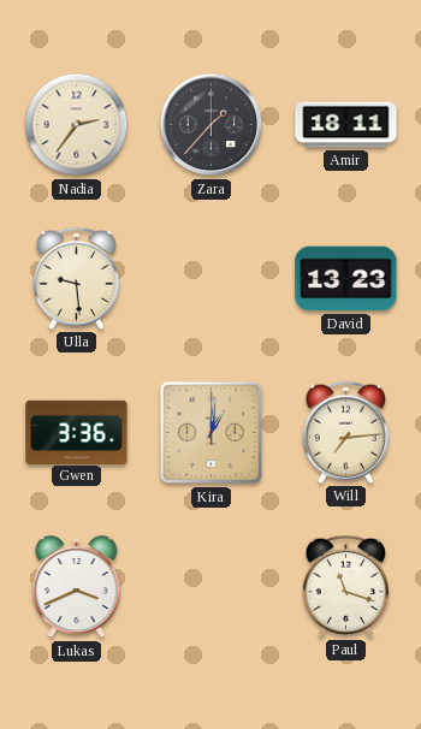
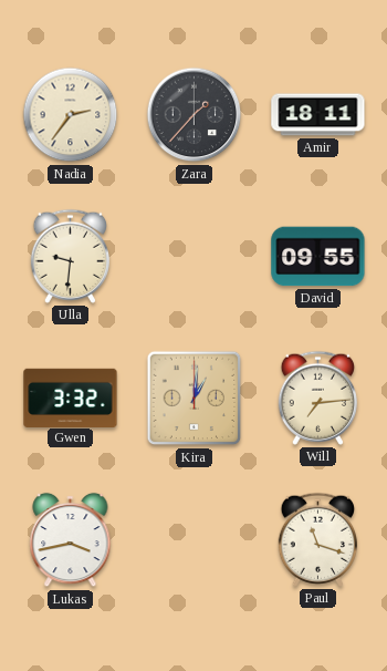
Ulla: 9:29 -> 9:31
David: 13:23 -> 09:55
Gwen: 3:36 -> 3:32
Lukas: 3:41 -> 3:43
